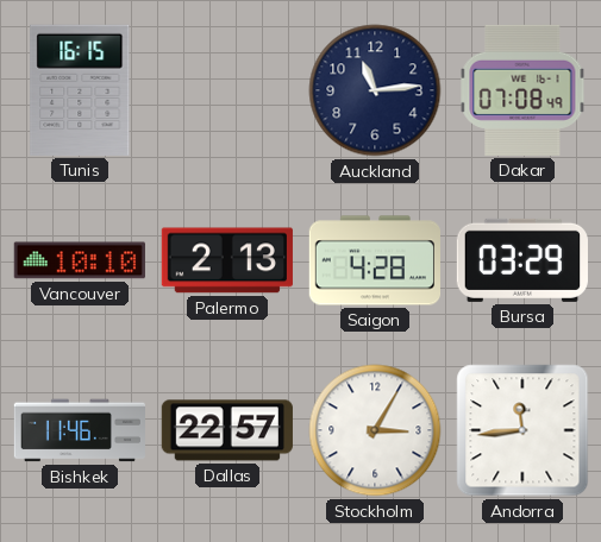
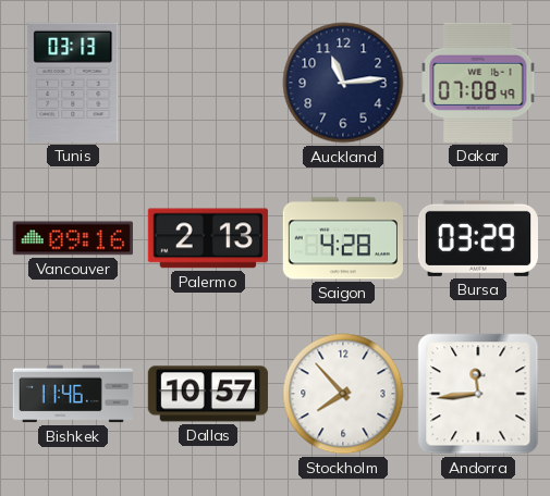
Tunis: 16:15 -> 03:13
Vancouver: 10:10 -> 09:16
Dallas: 22:57 -> 10:57
Stockholm: 3:05 -> 7:53
